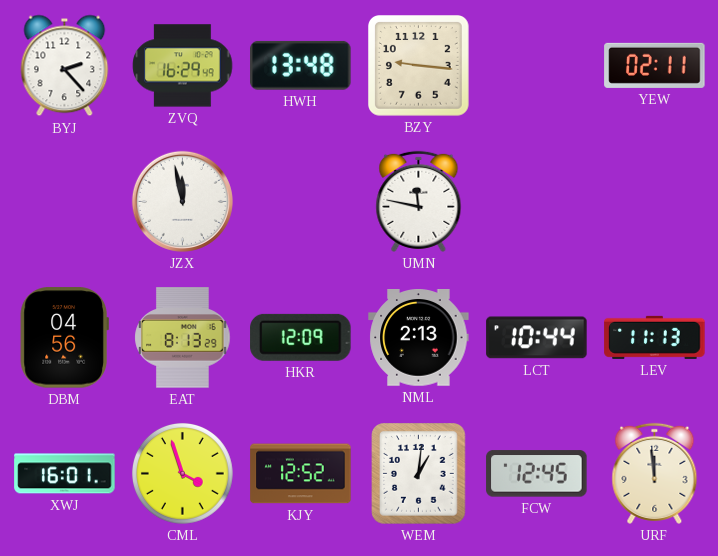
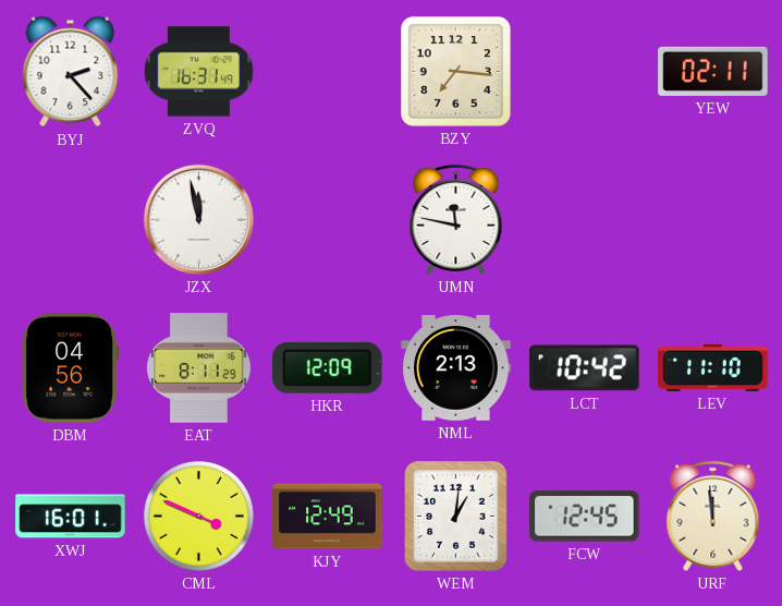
ZVQ: 16:29 -> 16:31
HWH: 13:48 -> none
BZY: 9:16 -> 7:16
EAT: 8:13 -> 8:11
LCT: 10:44 -> 10:42
LEV: 11:13 -> 11:10
CML: 3:57 -> 3:49
KJY: 12:52 -> 12:49
